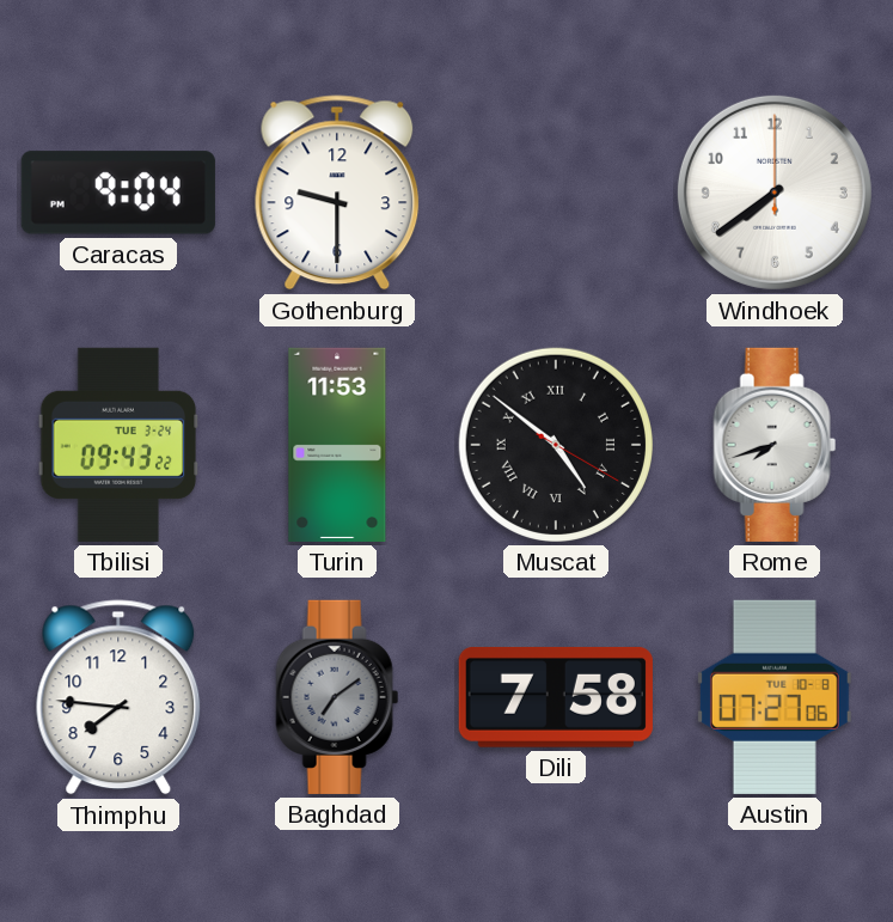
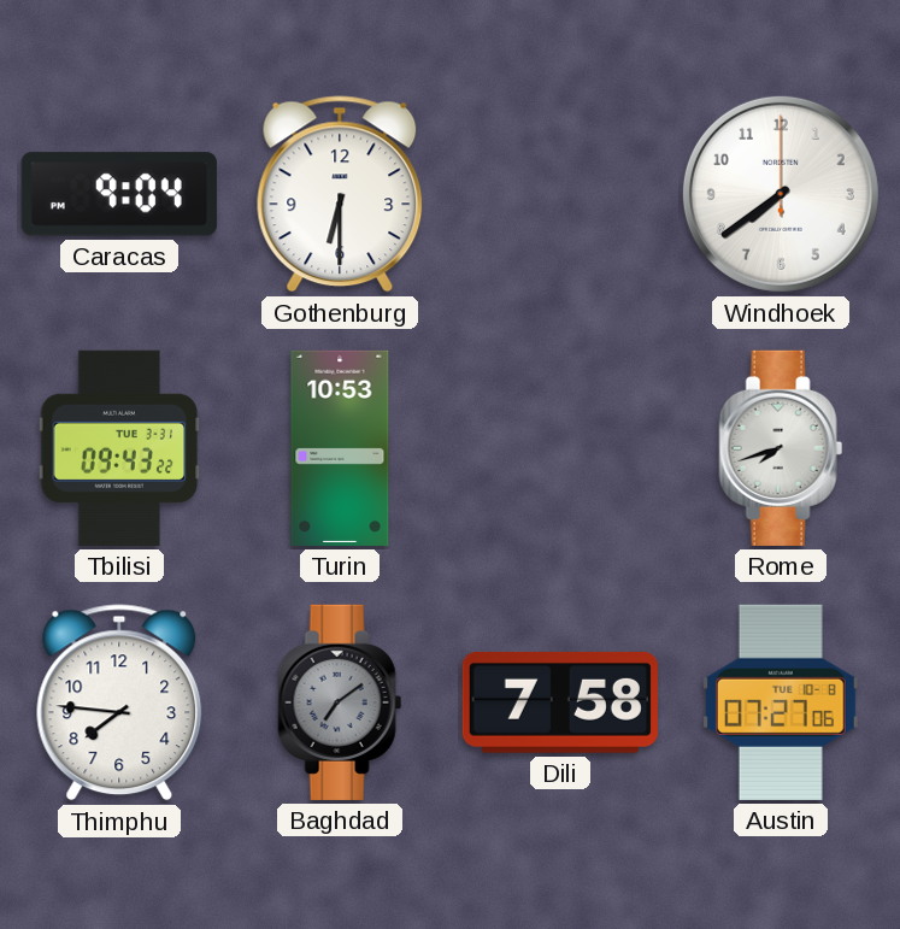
Gothenburg: 9:30 -> 6:30
Tbilisi date: TUE 3-24 -> TUE 3-31
Turin: 11:53 -> 10:53
Muscat: 4:51 -> none
